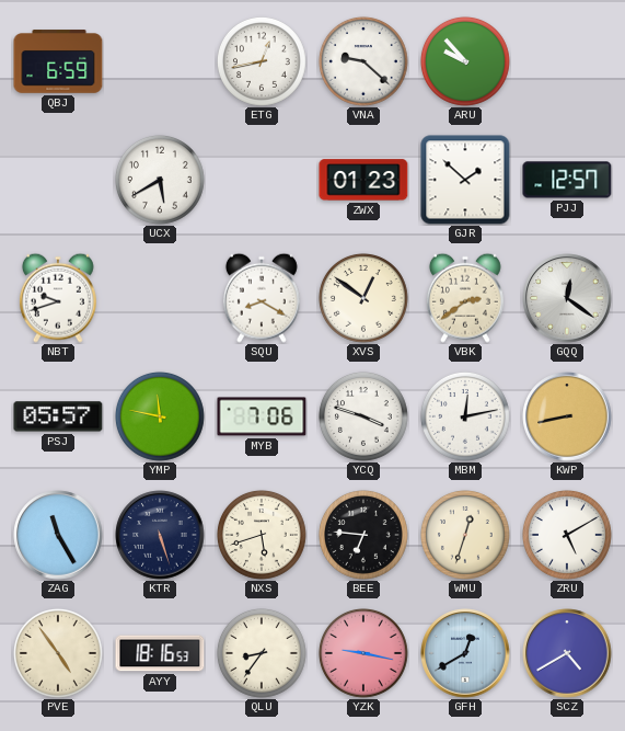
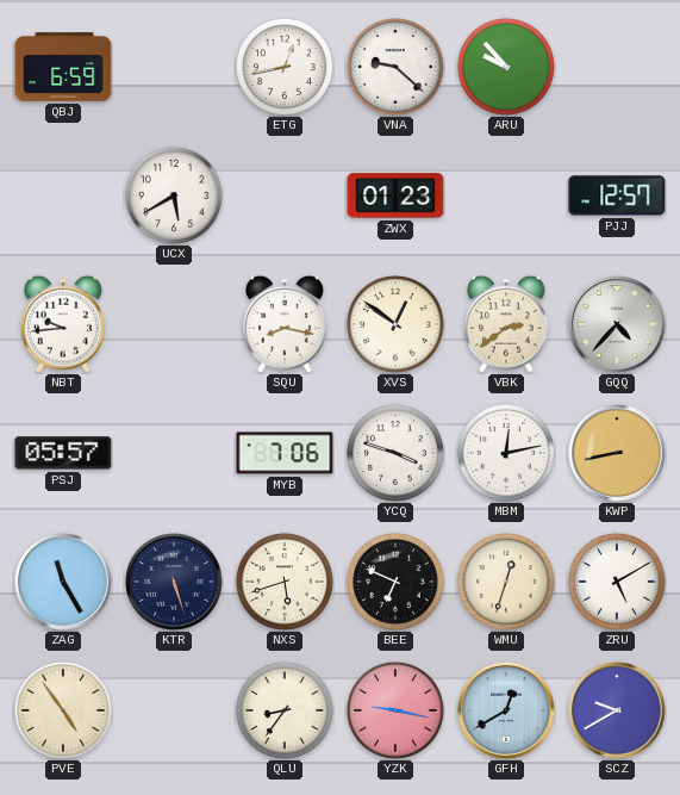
GJR: 1:52 -> none
NBT: 9:42 -> 9:44
SQU: 8:20 -> 8:17
GQQ: 12:21 -> 4:37
YMP: 11:47 -> none
BEE: 6:46 -> 6:49
AYY: 18:16 -> none
SCZ: 4:40 -> 9:40
